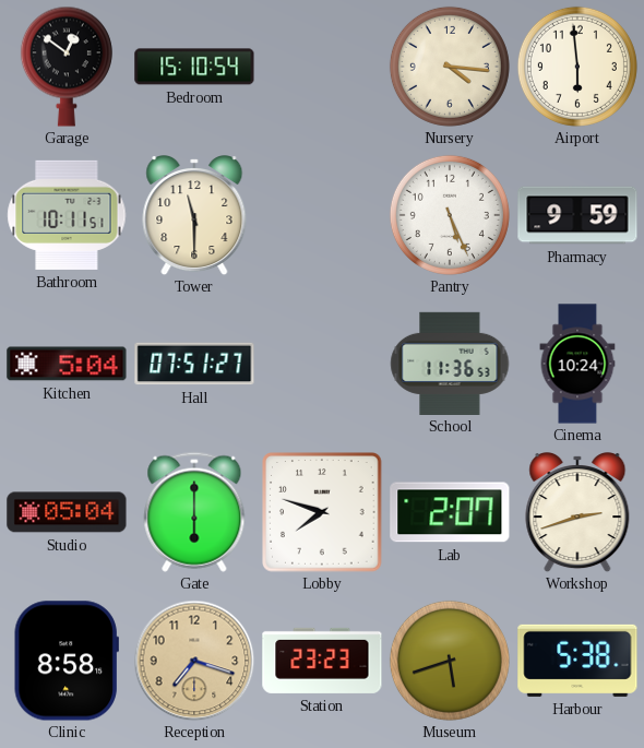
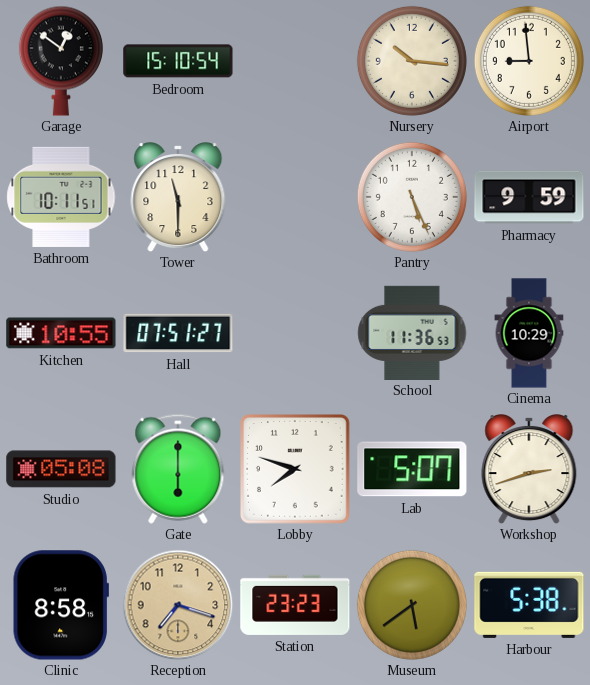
Nursery: 4:16 -> 10:16
Airport: 5:59 -> 8:59
Kitchen: 5:04 -> 10:55
Cinema: 10:24 -> 10:29
Studio: 05:04 -> 05:08
Lab: 2:07 -> 5:07
Museum: 5:42 -> 5:39
